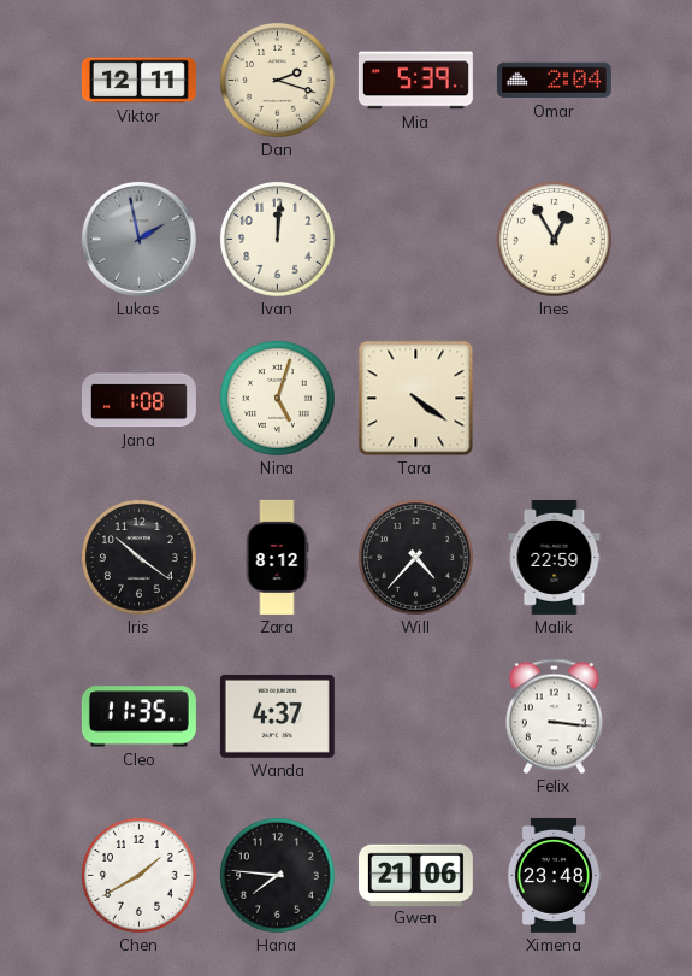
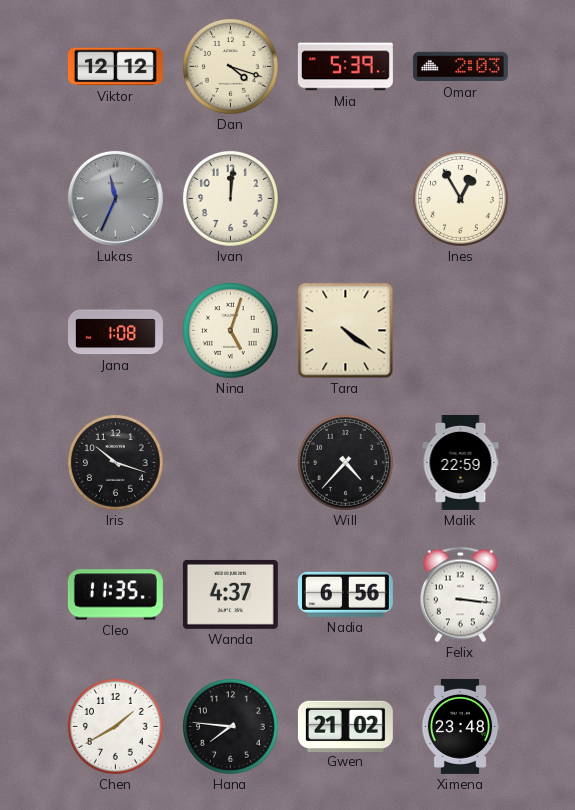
Viktor: 12:11 -> 12:12
Dan: 2:18 -> 4:18
Omar: 2:04 -> 2:03
Lukas: 1:58 -> 11:34
Iris: 10:21 -> 10:18
Zara: 8:12 -> none
Nadia: none -> 6:56
Gwen: 21:06 -> 21:02
